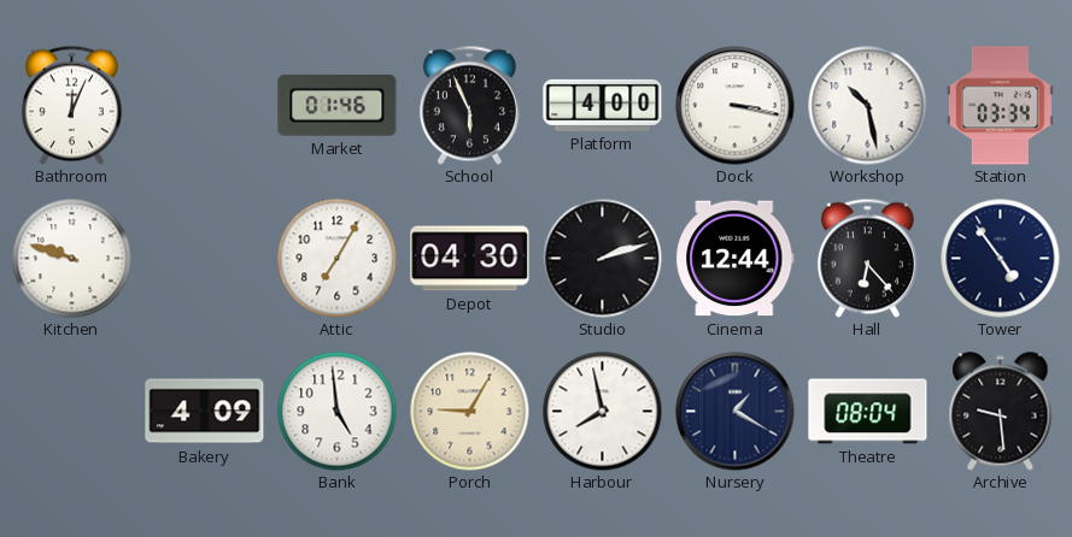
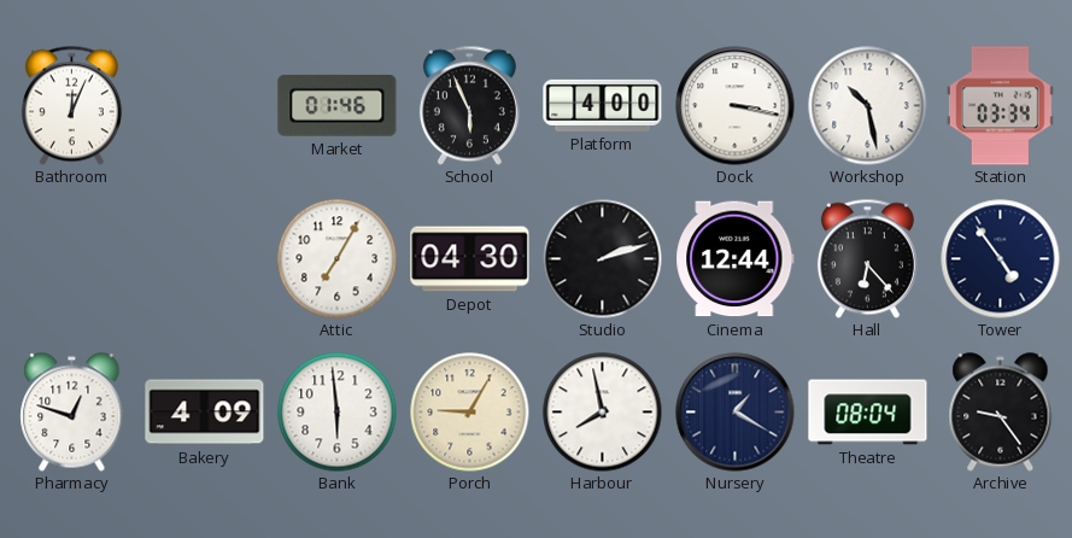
Kitchen: 9:48 -> none
Pharmacy: none -> 12:48
Bank: 4:59 -> 5:59
Archive: 9:29 -> 9:24
